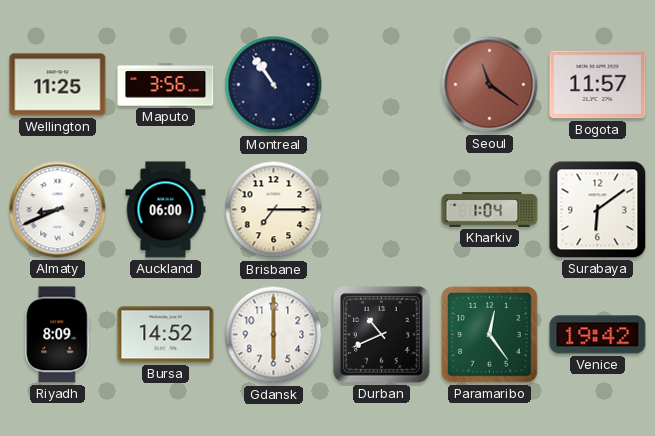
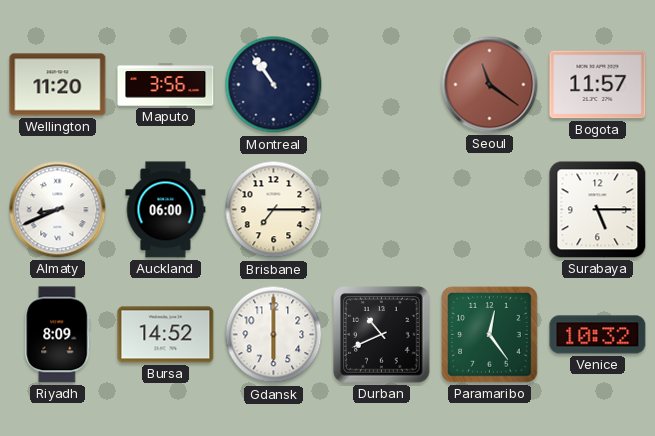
Wellington: 11:25 -> 11:20
Kharkiv: 1:04 -> none
Surabaya: 6:09 -> 5:15
Venice: 19:42 -> 10:32
